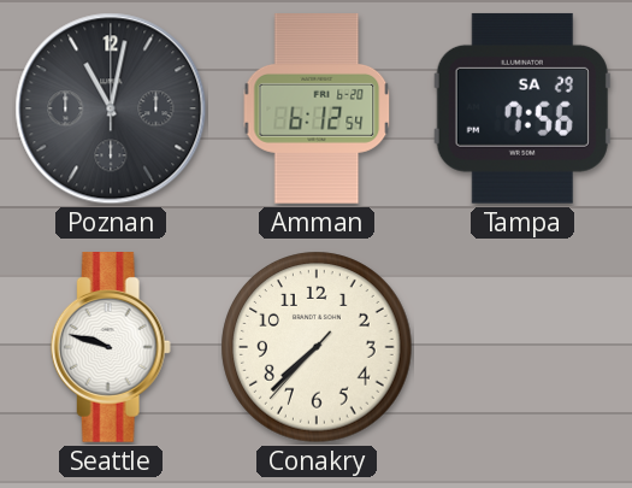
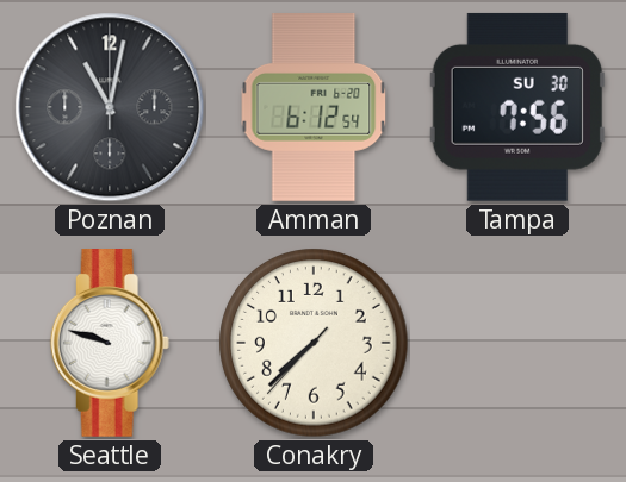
Tampa date: SA 29 -> SU 30
